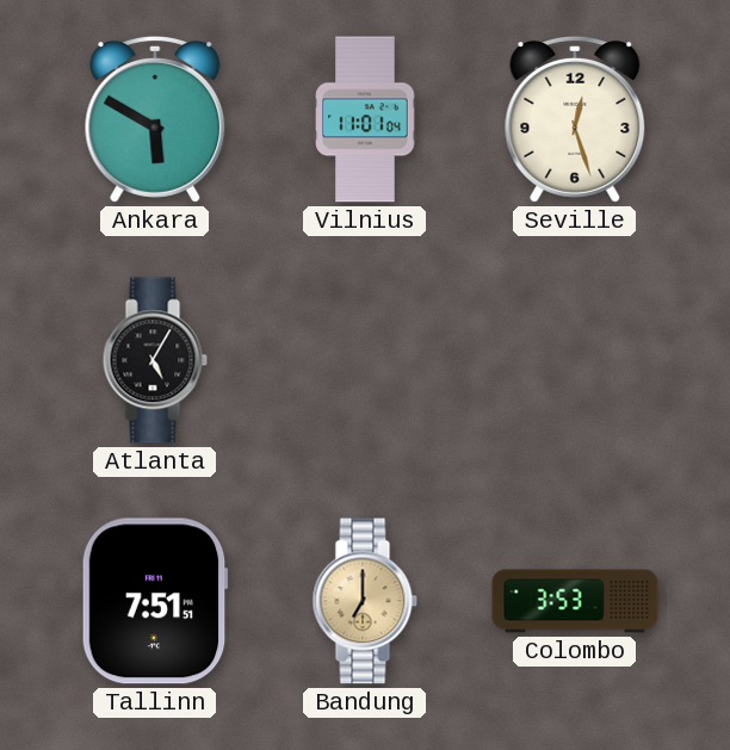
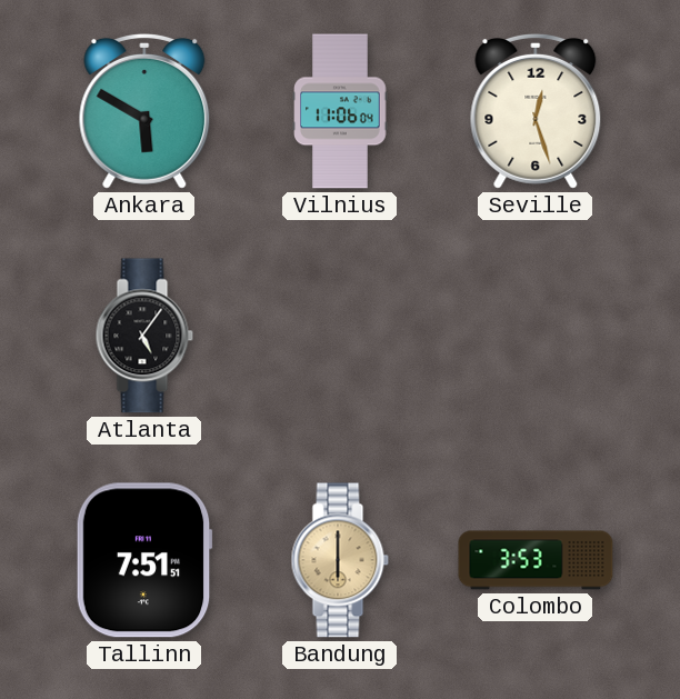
Vilnius: 11:01 -> 11:06
Atlanta: 5:05 -> 5:06
Bandung: 7:00 -> 6:00
